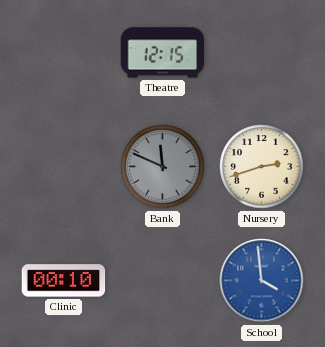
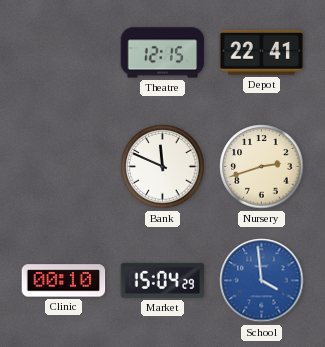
Depot: none -> 22:41
Bank dial: grey -> white
Market: none -> 15:04
